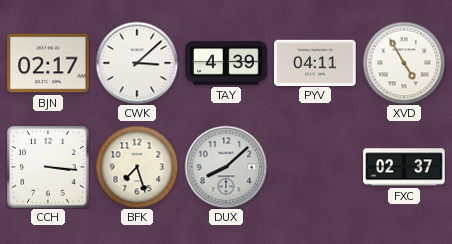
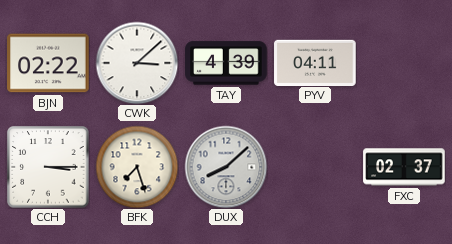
BJN: 02:17 -> 02:22
XVD: 4:55 -> none
CCH: 3:16 -> 3:15
